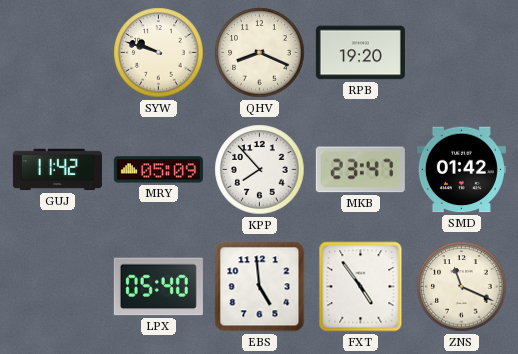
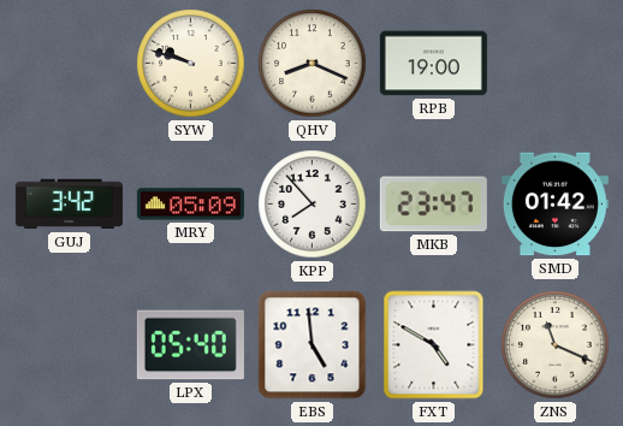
RPB: 19:20 -> 19:00
GUJ: 11:42 -> 3:42
FXT: 4:54 -> 4:50
